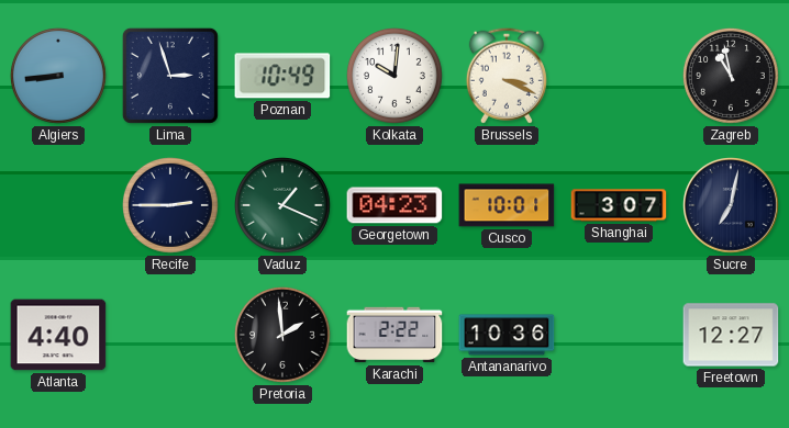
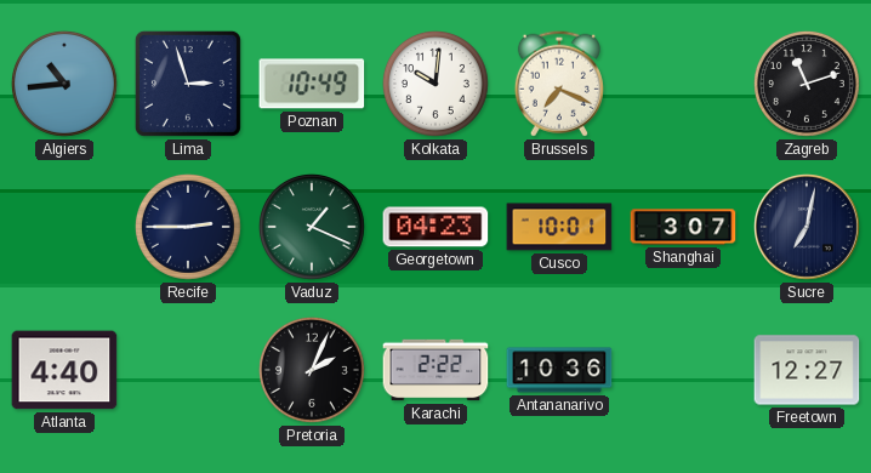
Algiers: 8:44 -> 10:44
Brussels: 3:19 -> 7:19
Zagreb: 10:58 -> 11:12
Pretoria: 1:59 -> 2:04
